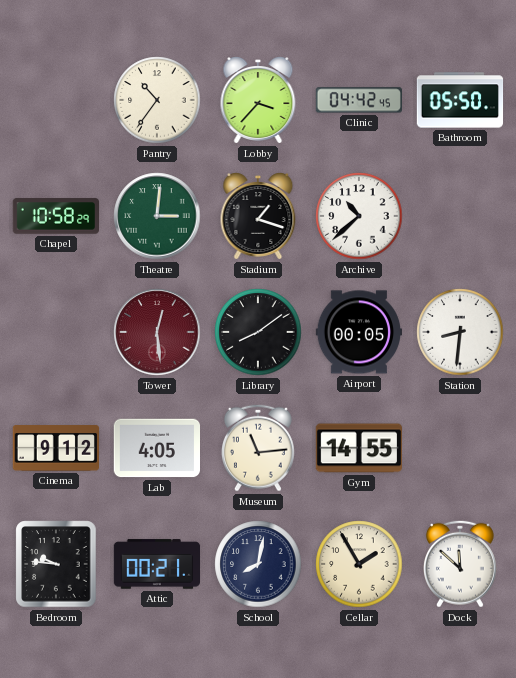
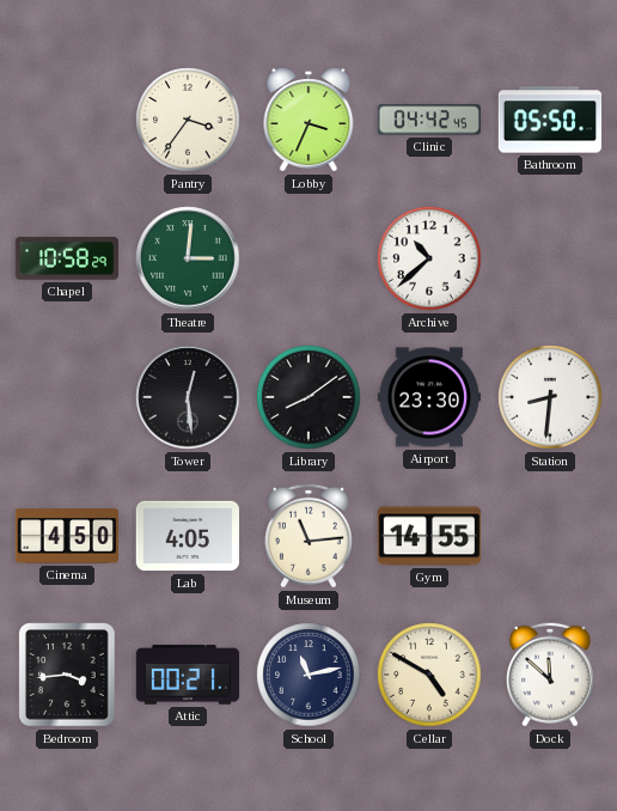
Pantry: 10:36 -> 3:36
Lobby: 3:37 -> 3:34
Stadium: 1:18 -> none
Tower dial: burgundy -> black
Airport: 00:05 -> 23:30
Cinema: 9:12 -> 4:50
Bedroom: 9:46 -> 3:44
School: 8:02 -> 11:13
Cellar: 1:55 -> 4:50
